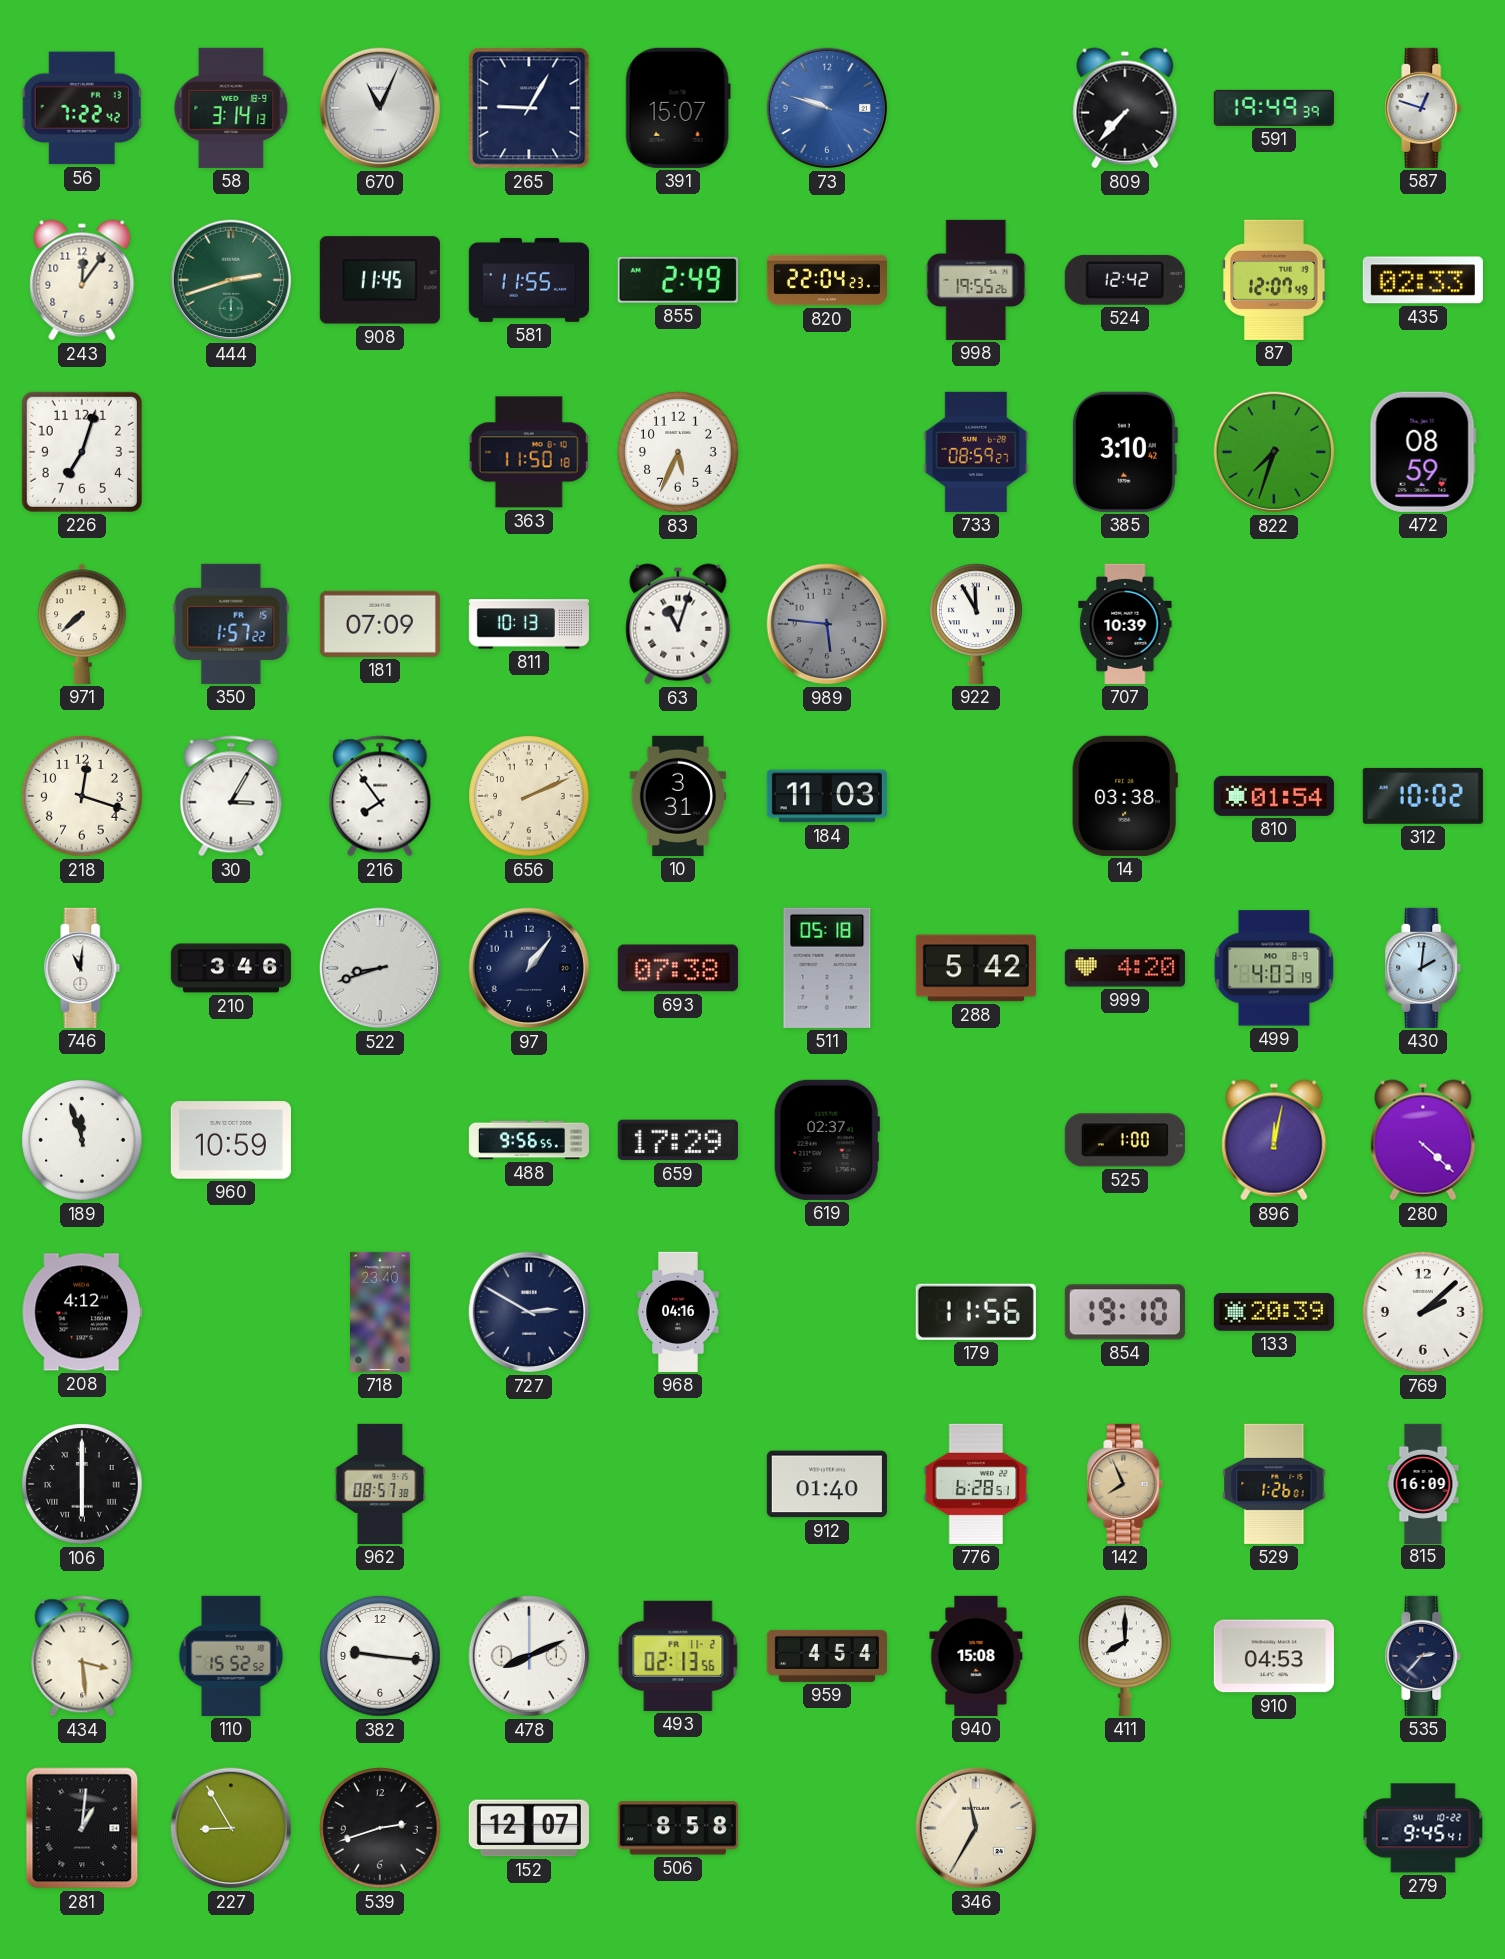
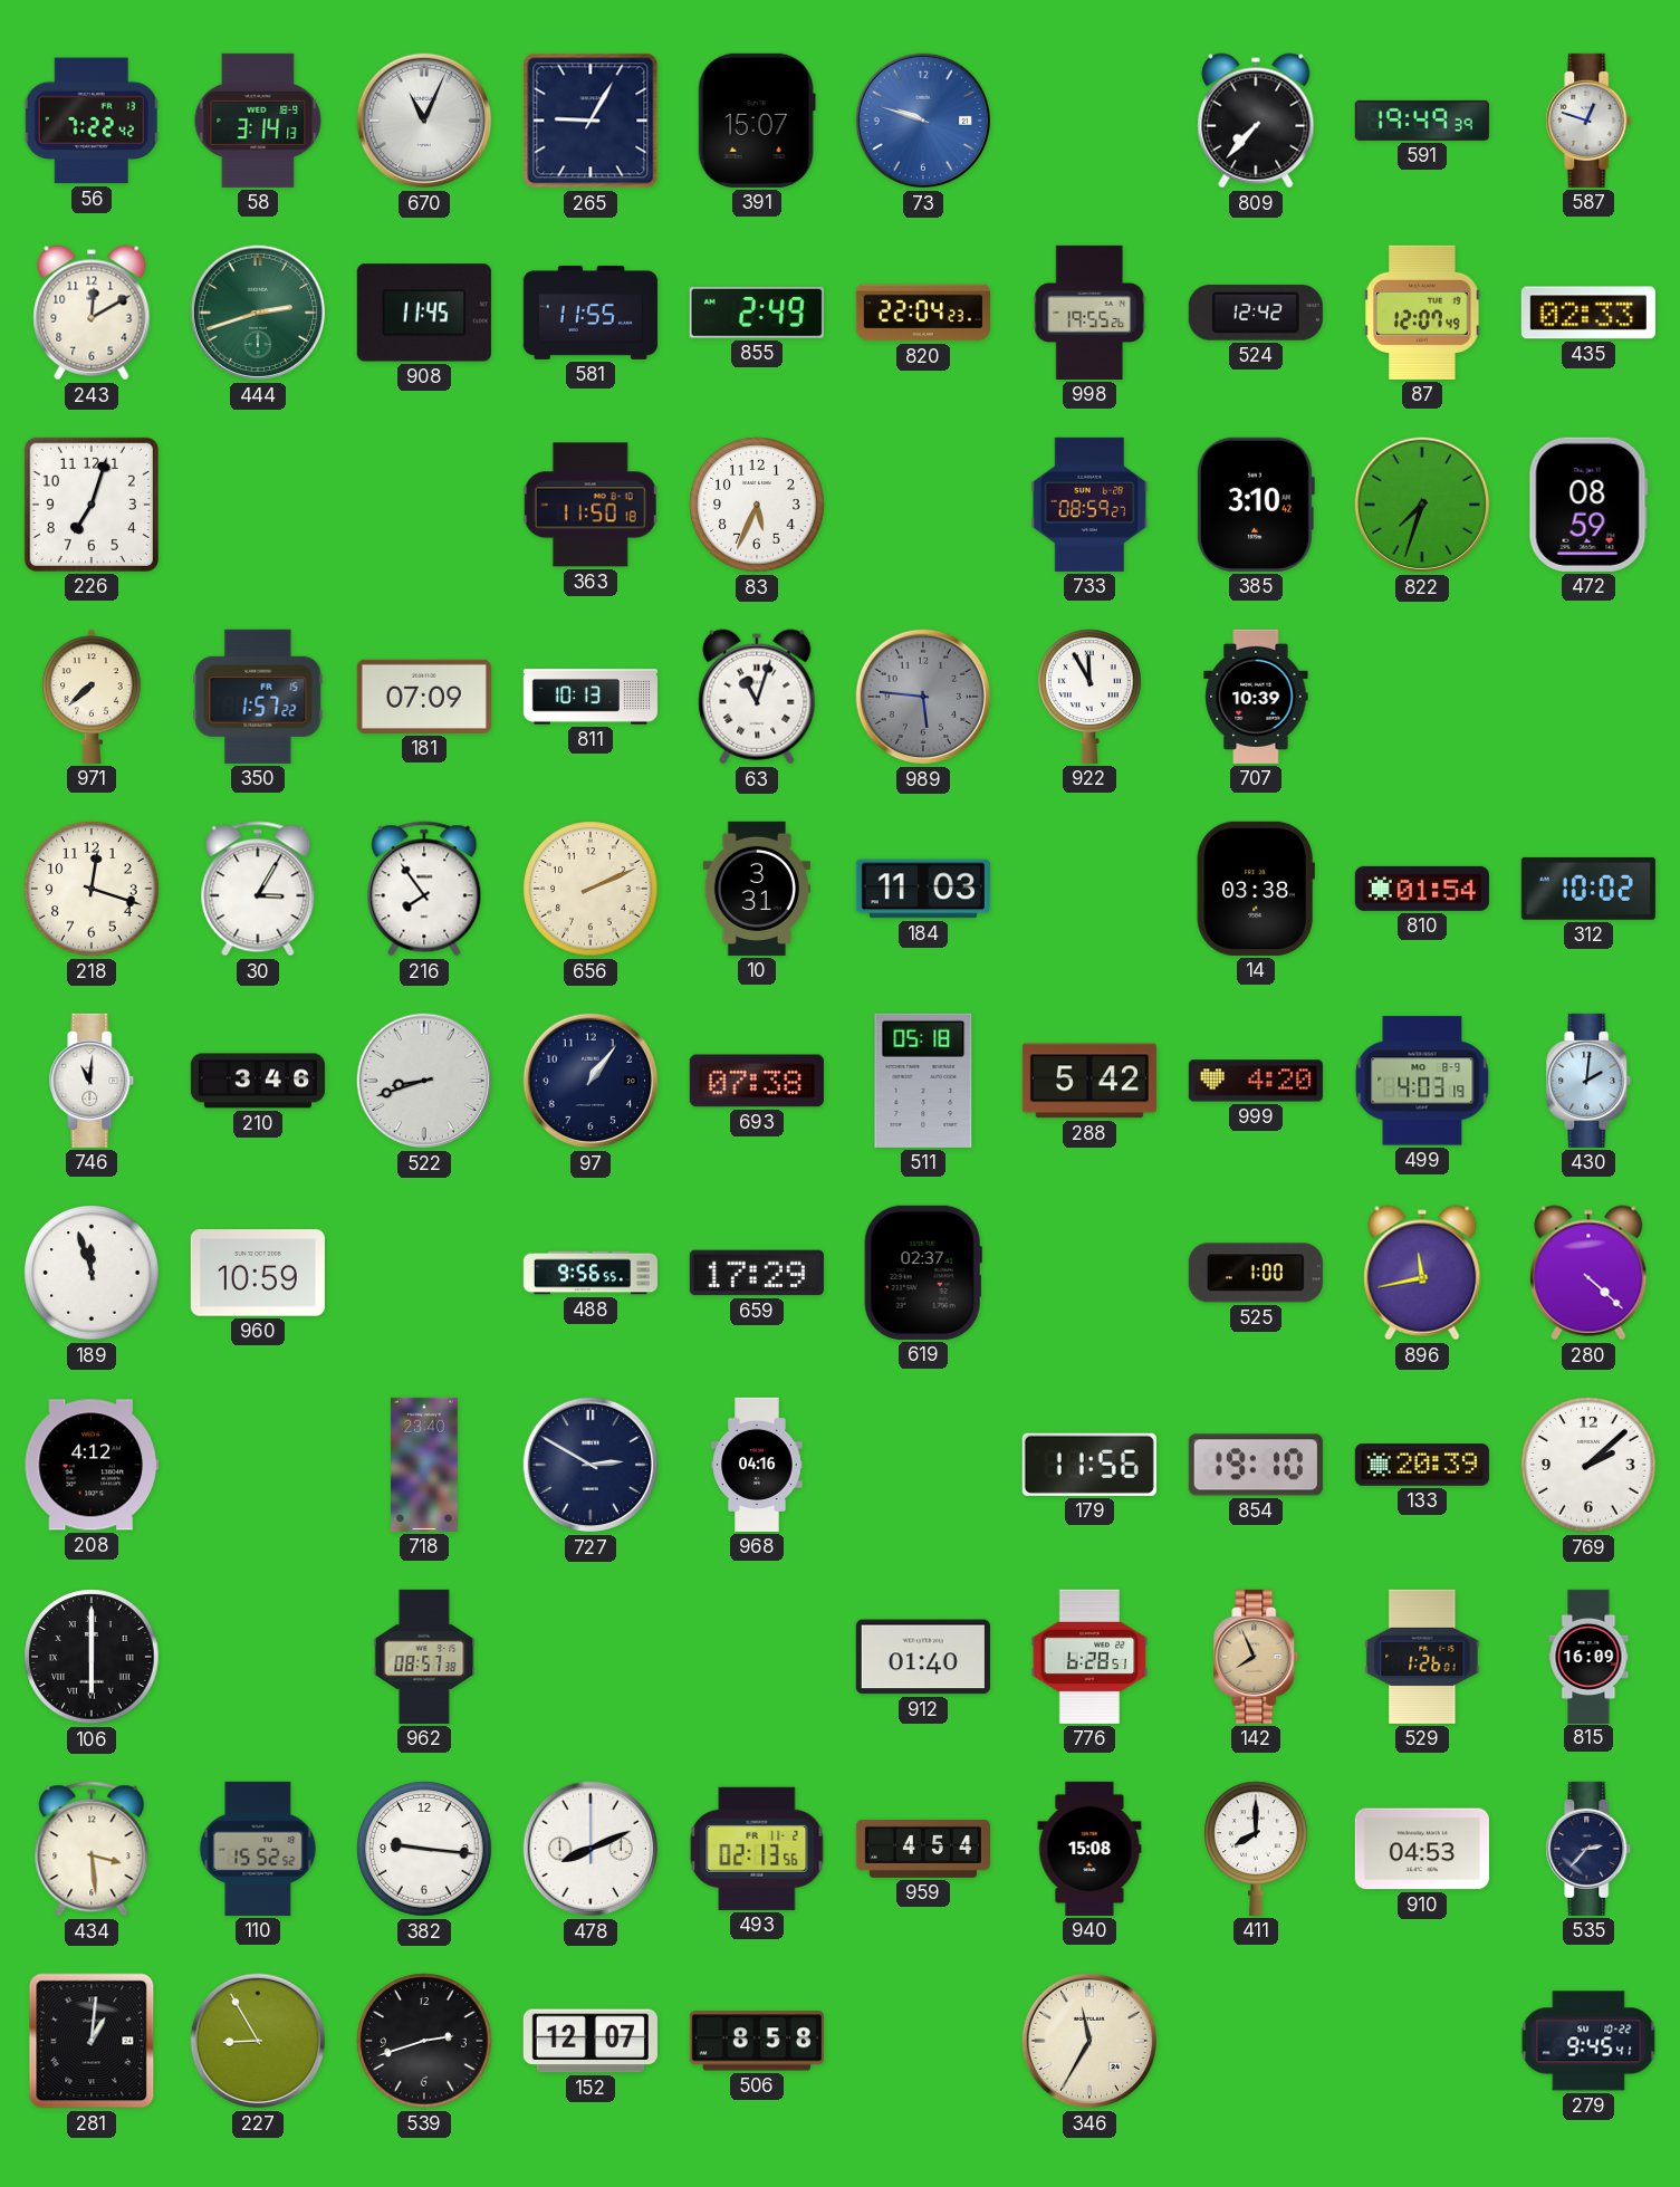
243: 12:06 -> 12:10
896: 12:02 -> 11:43
